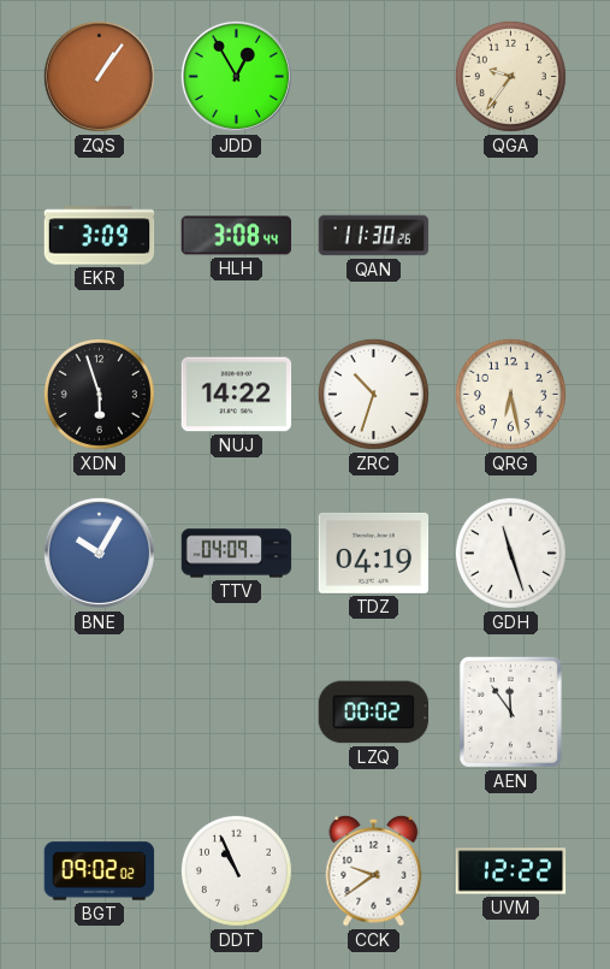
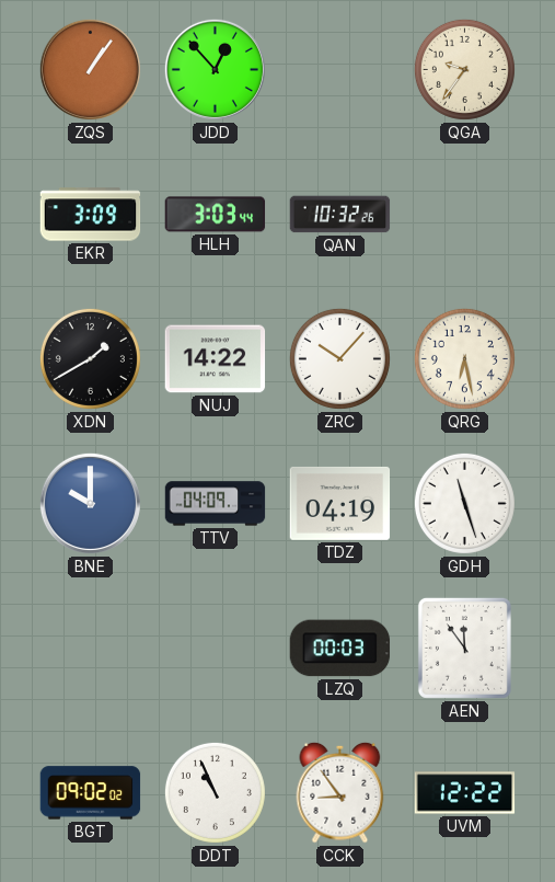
JDD: 12:55 -> 12:53
HLH: 3:08 -> 3:03
QAN: 11:30 -> 10:32
XDN: 5:57 -> 1:40
ZRC: 10:33 -> 10:07
BNE: 10:05 -> 10:00
LZQ: 00:02 -> 00:03
CCK: 9:39 -> 8:54
